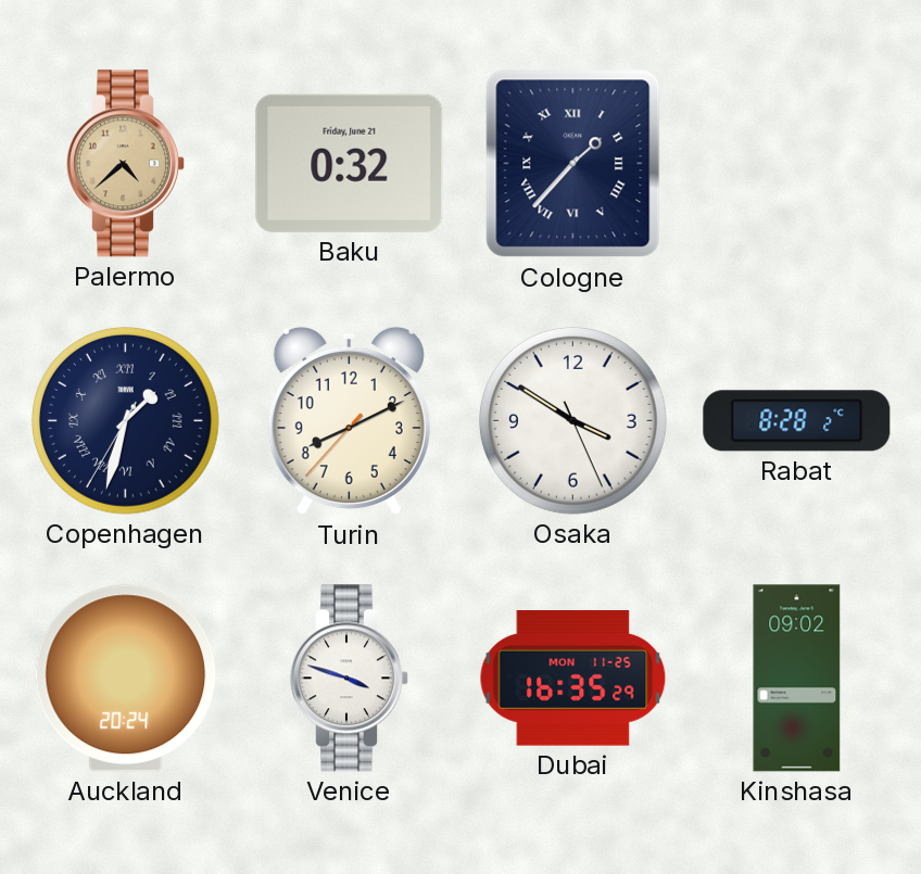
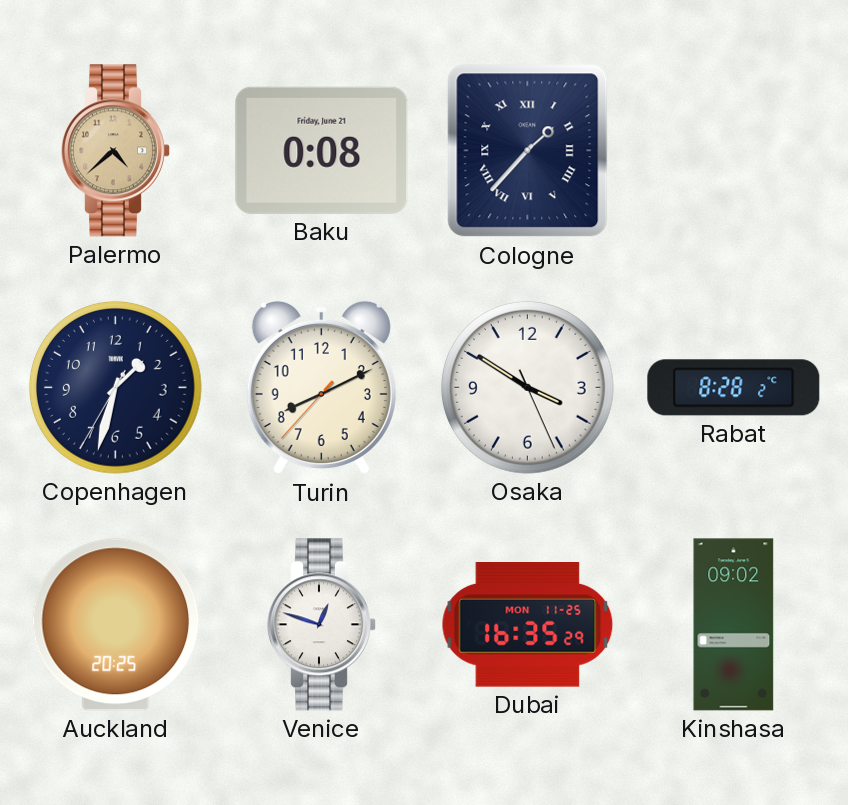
Baku: 0:32 -> 0:08
Copenhagen numerals: Roman -> Arabic
Auckland: 20:24 -> 20:25
Venice: 3:48 -> 12:48
